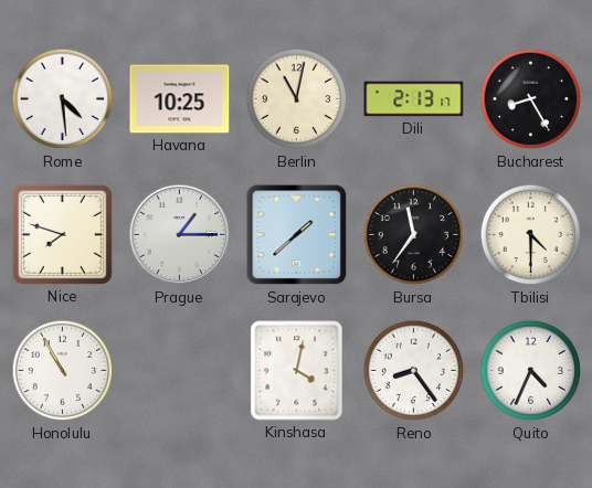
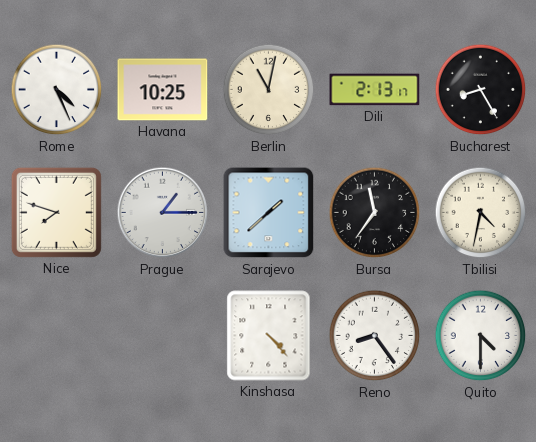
Rome: 4:29 -> 4:26
Tbilisi: 4:30 -> 4:32
Honolulu: 10:55 -> none
Kinshasa: 4:02 -> 4:23
Quito: 4:34 -> 4:30
